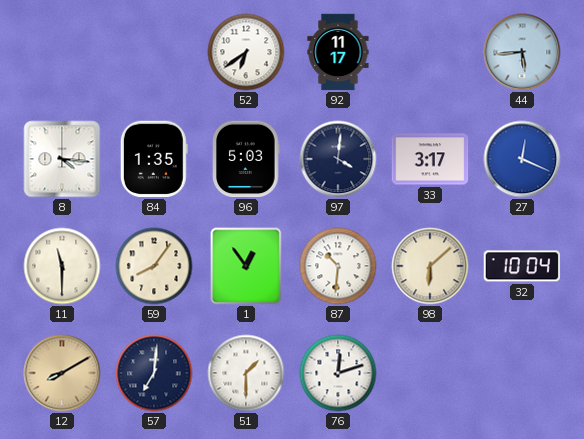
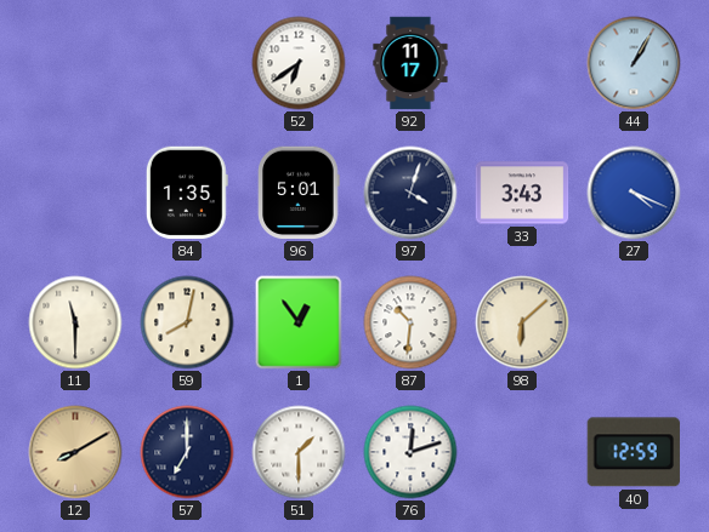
44: 5:44 -> 1:05
8: 4:16 -> none
96: 5:03 -> 5:01
97: 4:01 -> 4:03
33: 3:17 -> 3:43
27: 12:19 -> 4:19
59: 8:06 -> 8:02
32: 10:04 -> none
57: 7:01 -> 7:00
40: none -> 12:59
